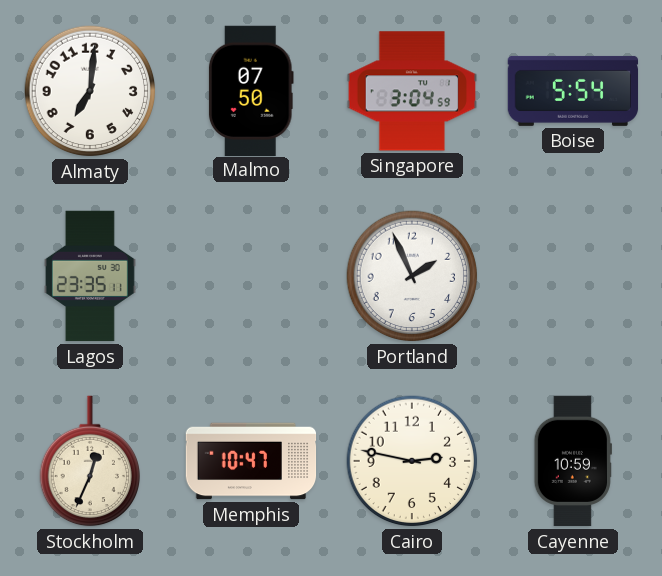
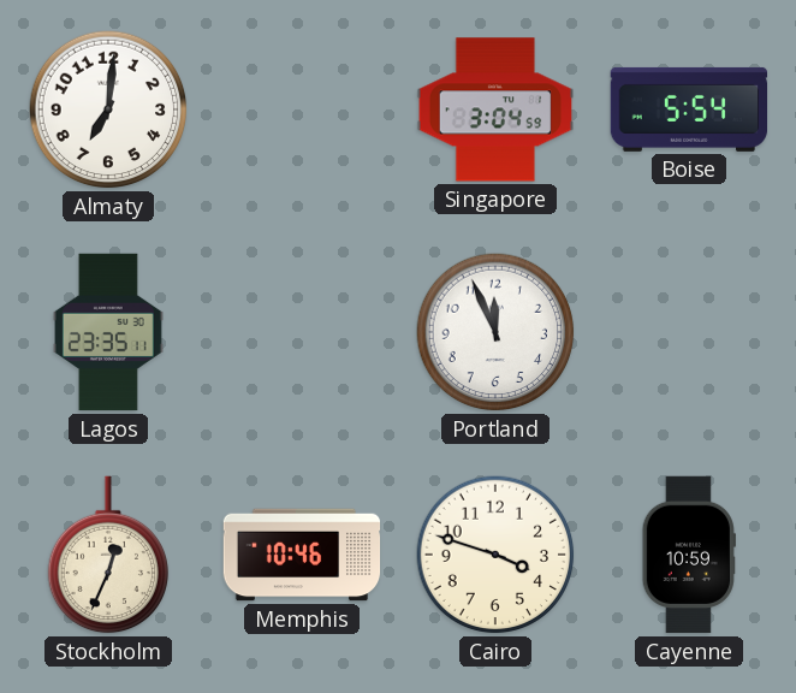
Malmo: 07:50 -> none
Portland: 1:56 -> 11:56
Memphis: 10:47 -> 10:46
Cairo: 2:47 -> 3:48
